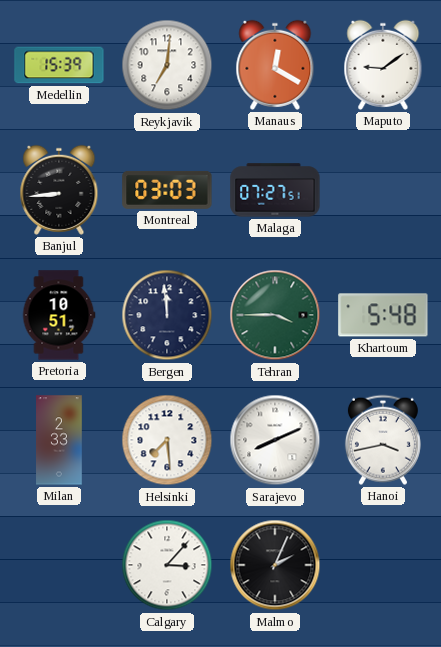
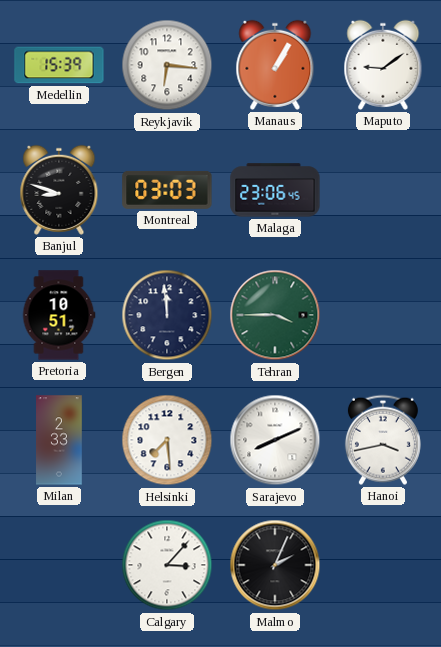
Reykjavik: 7:01 -> 6:16
Manaus: 12:20 -> 1:05
Banjul: 8:44 -> 8:48
Malaga: 07:27 -> 23:06
Khartoum: 5:48 -> none
